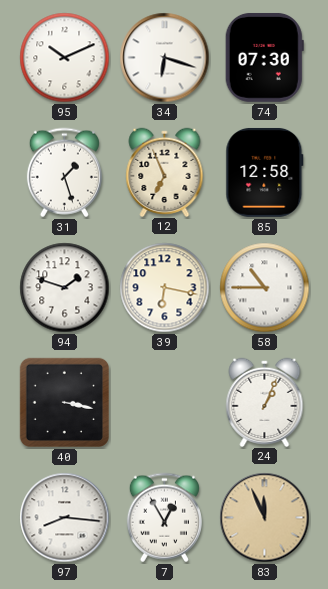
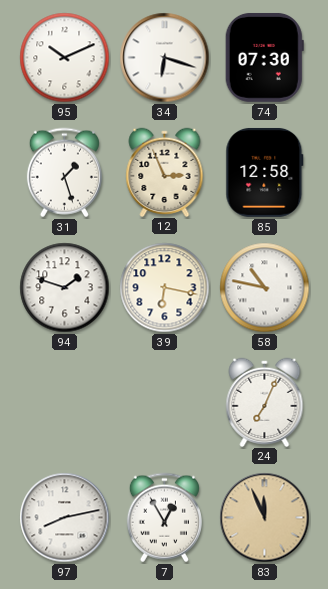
12: 6:56 -> 2:56
58: 10:45 -> 10:47
40: 3:17 -> none
24: 1:04 -> 7:04
97: 8:16 -> 8:13
